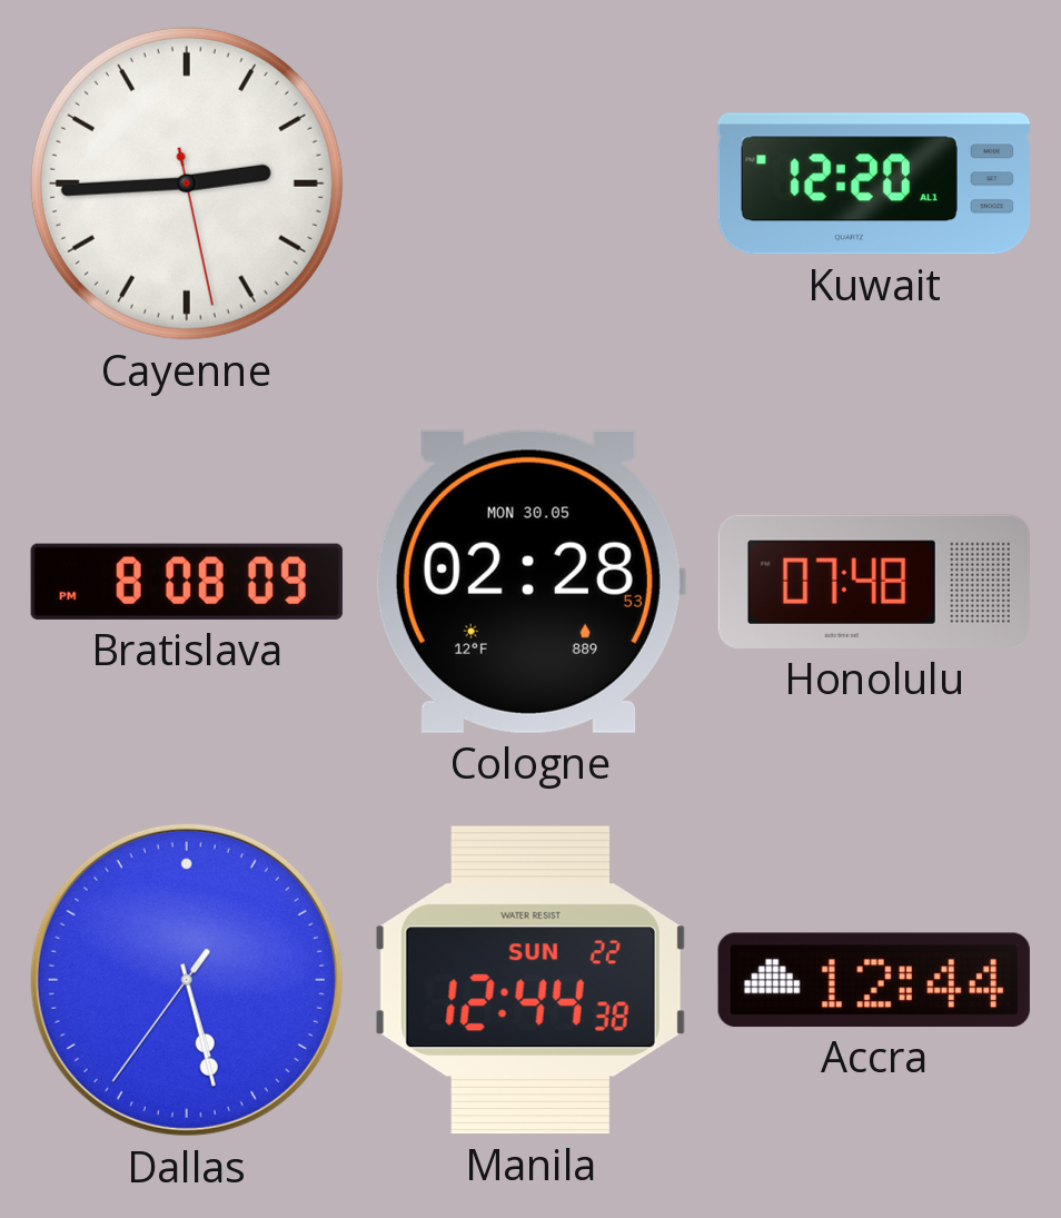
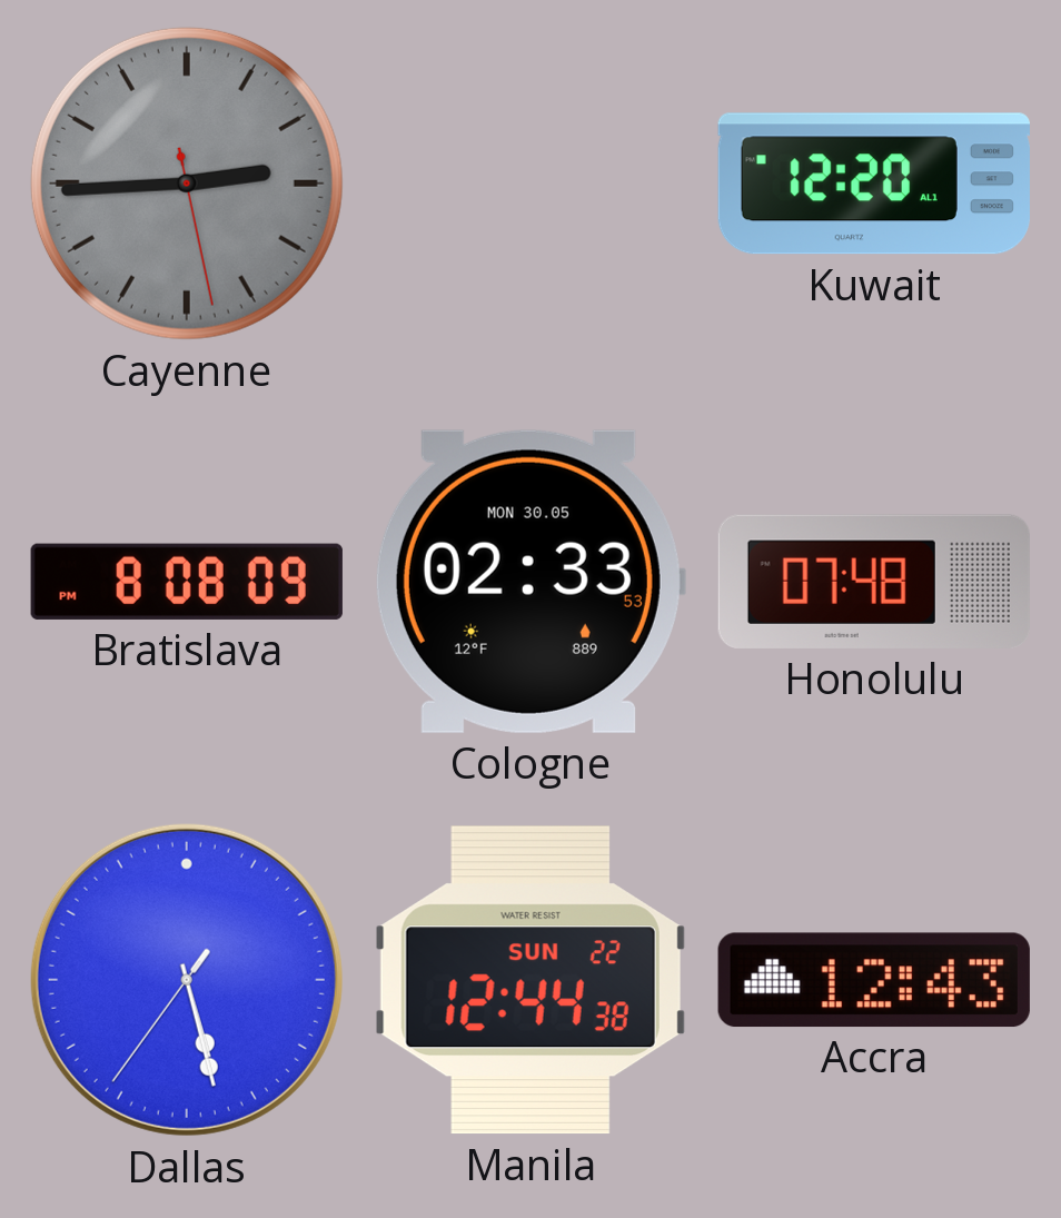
Cayenne dial: white -> grey
Cologne: 02:28 -> 02:33
Accra: 12:44 -> 12:43
